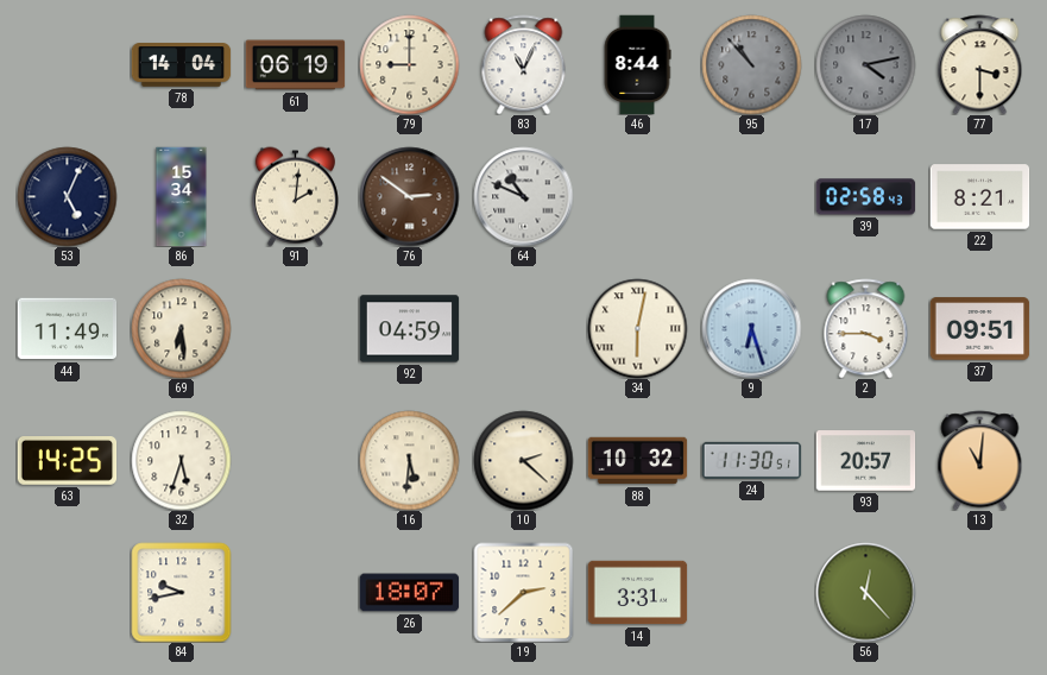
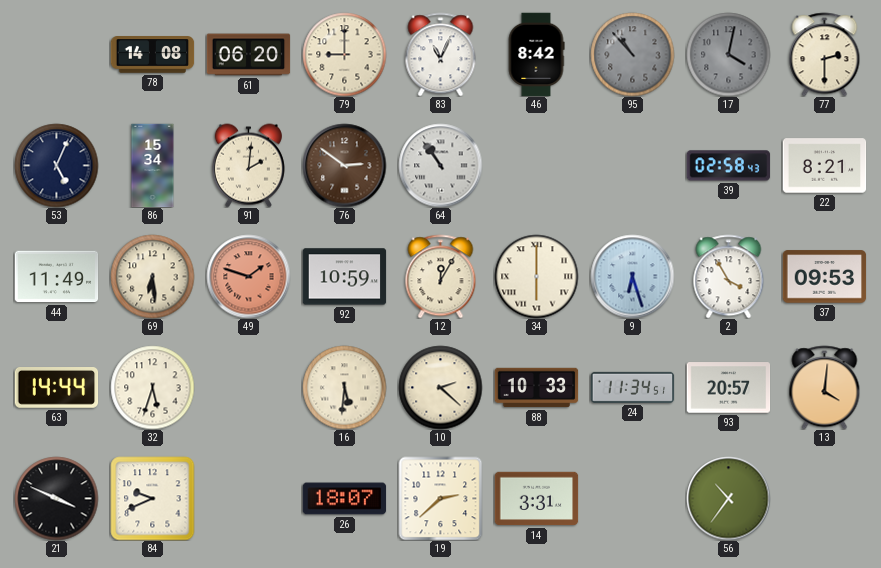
78: 14:04 -> 14:08
61: 06:19 -> 06:20
46: 8:44 -> 8:42
17: 4:13 -> 4:02
77: 3:30 -> 2:30
64: 10:49 -> 10:54
49: none -> 1:48
92: 04:59 -> 10:59
12: none -> 12:05
34: 6:02 -> 6:00
2: 3:45 -> 3:55
37: 09:51 -> 09:53
63: 14:25 -> 14:44
88: 10:32 -> 10:33
24: 11:30 -> 11:34
13: 11:01 -> 4:01
21: none -> 3:49
84: 9:43 -> 9:41
56: 12:23 -> 10:36
